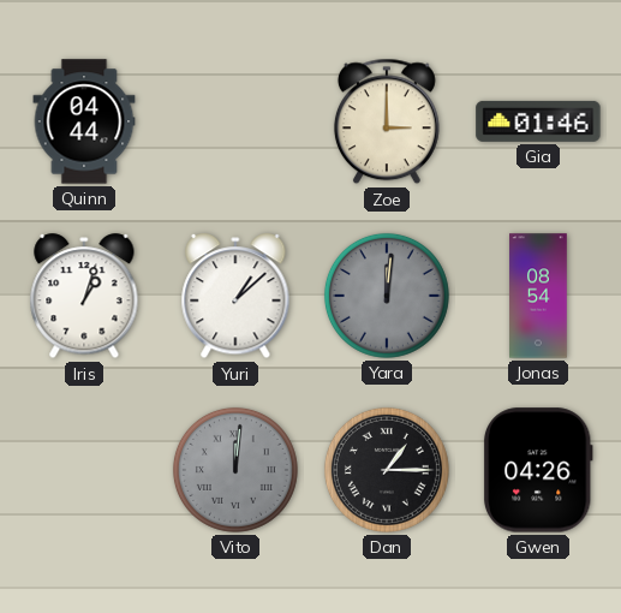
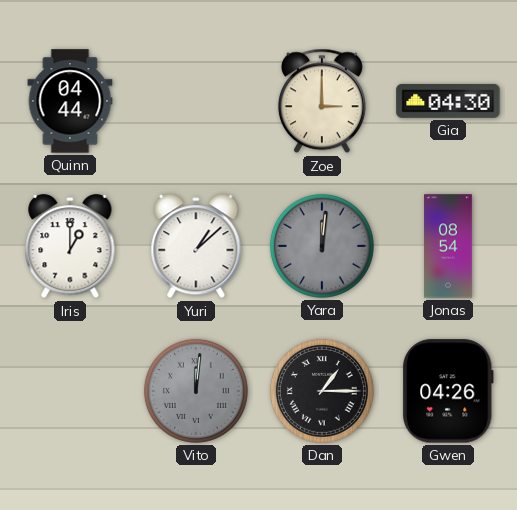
Gia: 01:46 -> 04:30
Iris: 1:03 -> 1:00
